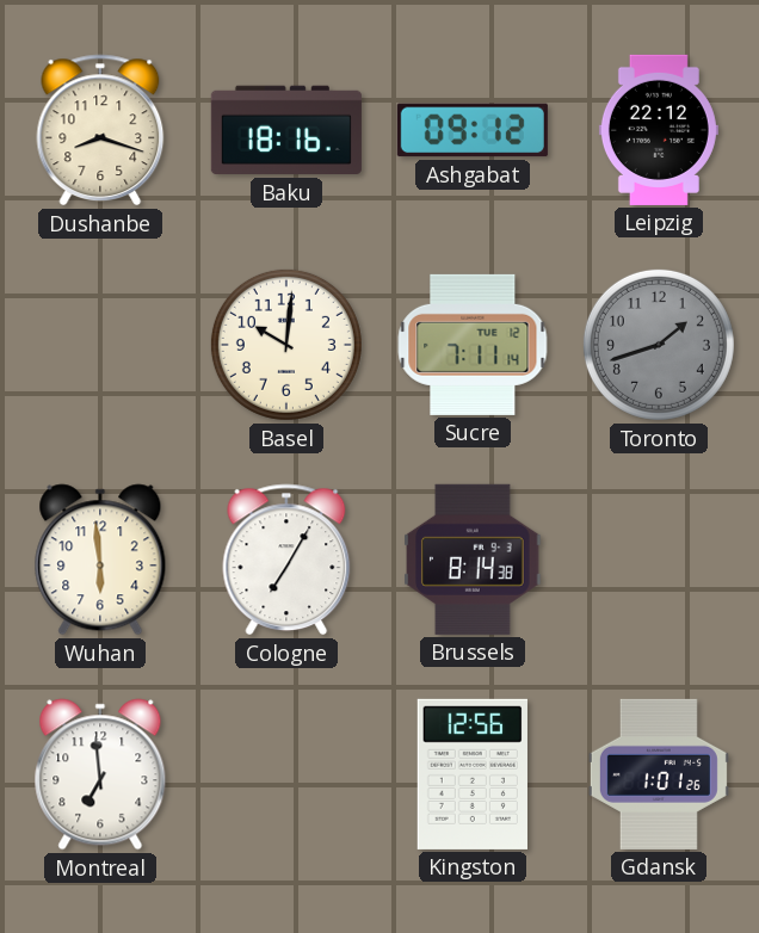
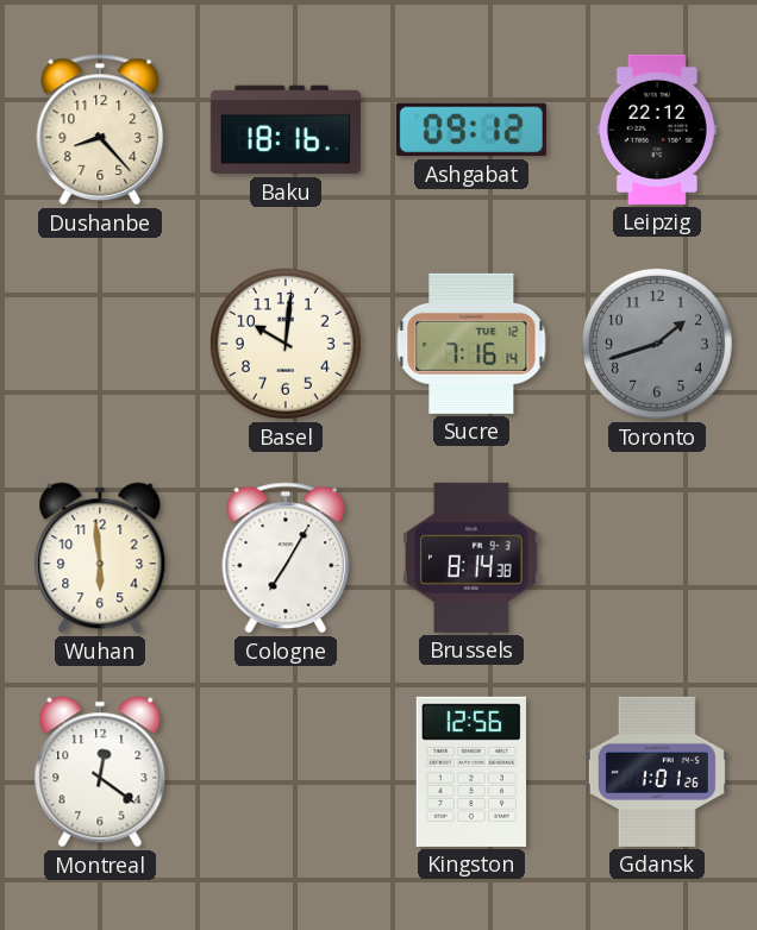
Dushanbe: 8:18 -> 8:23
Sucre: 7:11 -> 7:16
Montreal: 6:59 -> 12:21
